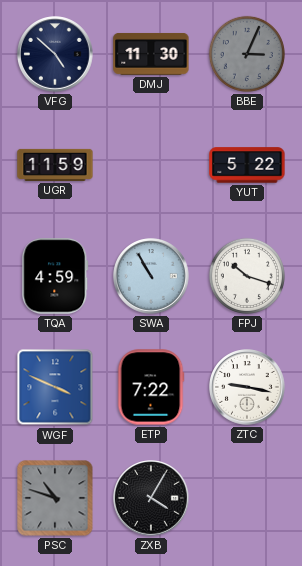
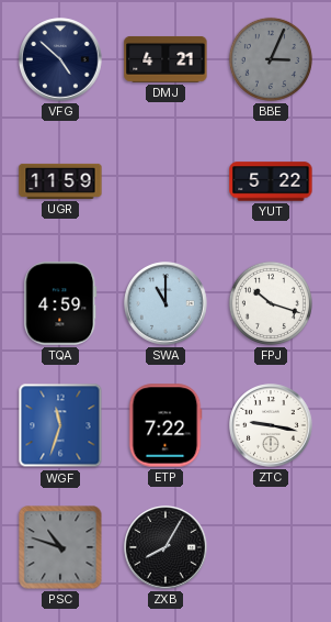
DMJ: 11:30 -> 4:21
SWA: 10:55 -> 11:00
WGF: 3:49 -> 11:33
ZXB: 4:05 -> 8:05
